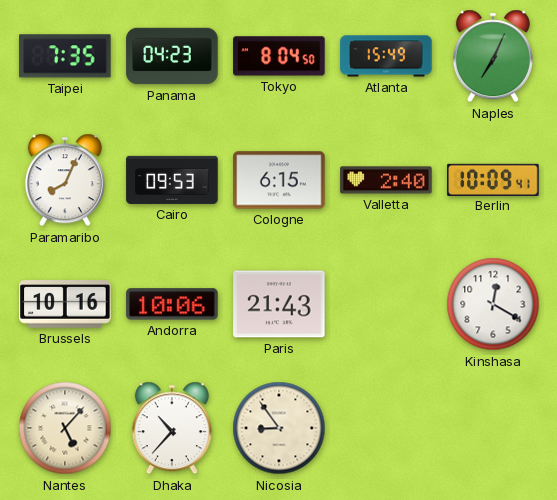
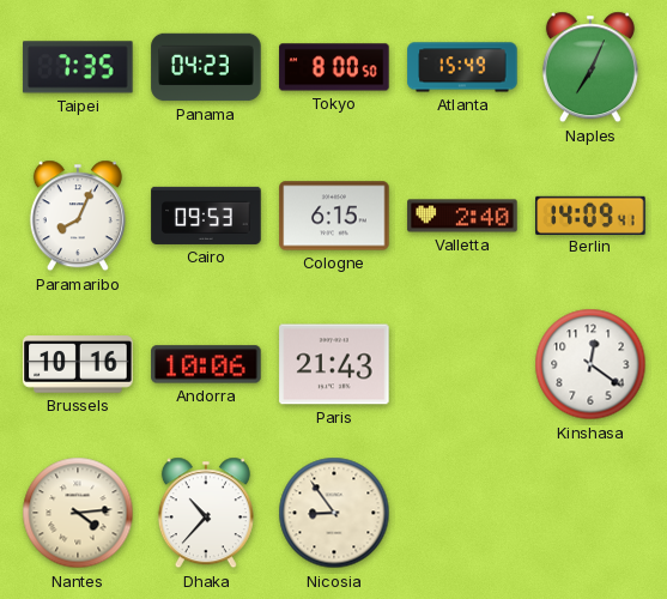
Tokyo: 8:04 -> 8:00
Berlin: 10:09 -> 14:09
Kinshasa: 12:20 -> 12:21
Nantes: 5:07 -> 4:14
